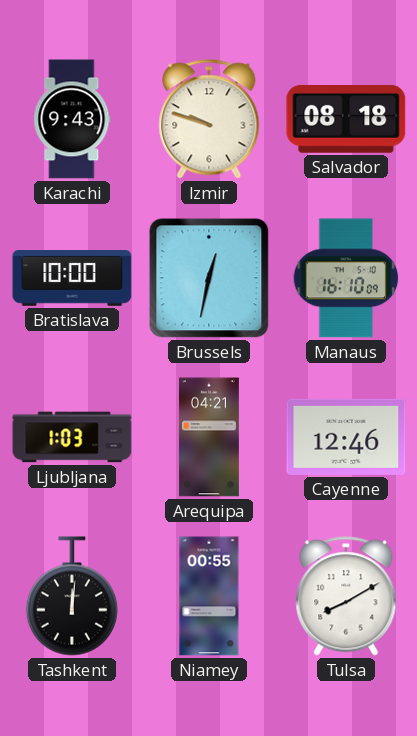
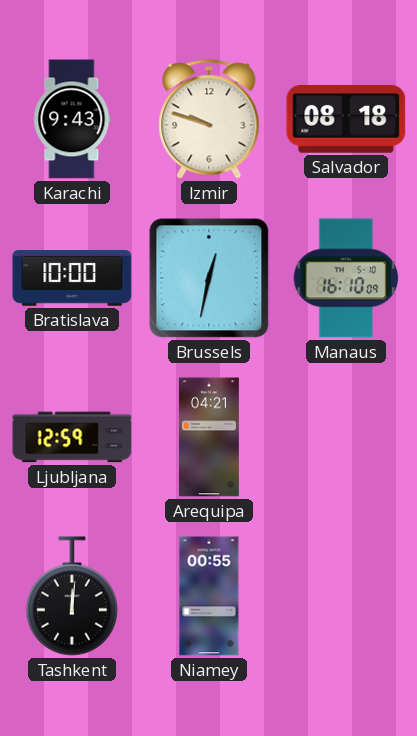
Ljubljana: 1:03 -> 12:59
Cayenne: 12:46 -> none
Tulsa: 8:10 -> none
